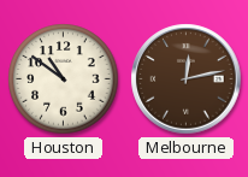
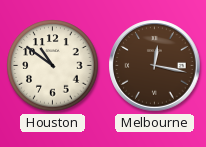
Melbourne: 12:13 -> 12:17
